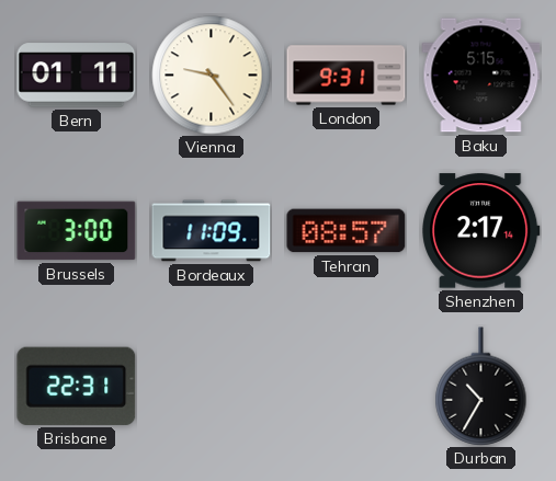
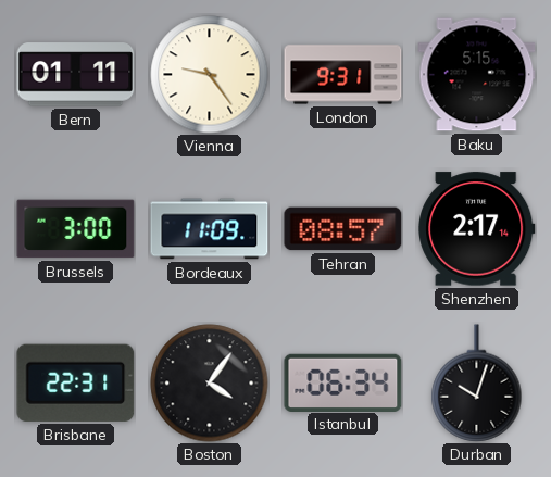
Boston: none -> 4:06
Istanbul: none -> 06:34
Durban: 10:35 -> 10:03
